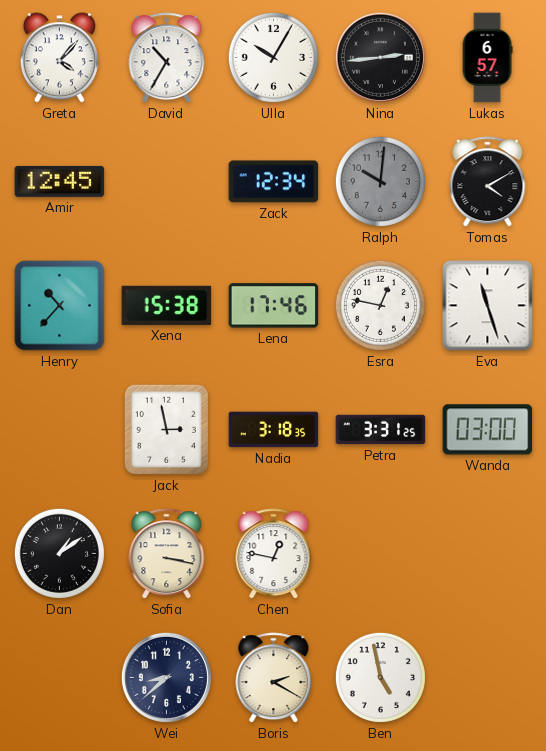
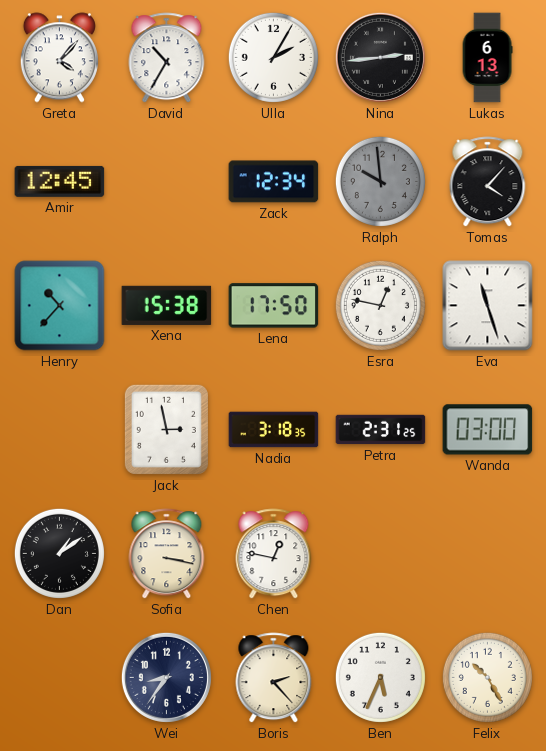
Ulla: 10:05 -> 2:05
Lukas: 6:57 -> 6:13
Ralph: 10:01 -> 9:59
Tomas: 4:10 -> 4:07
Lena: 17:46 -> 17:50
Petra: 3:31 -> 2:31
Wei: 8:38 -> 8:36
Boris: 2:20 -> 2:23
Ben: 4:58 -> 5:34
Felix: none -> 10:25
